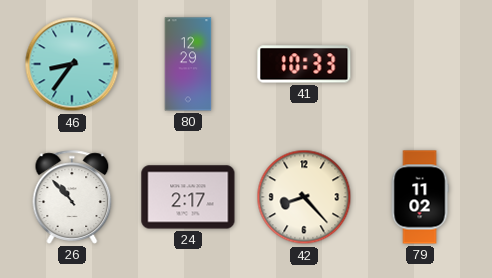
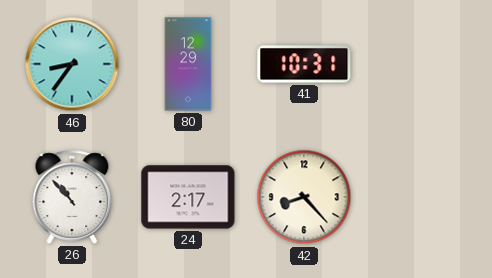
41: 10:33 -> 10:31
79: 11:02 -> none
